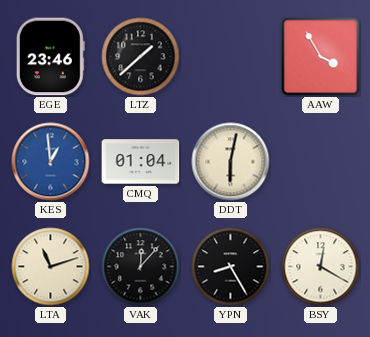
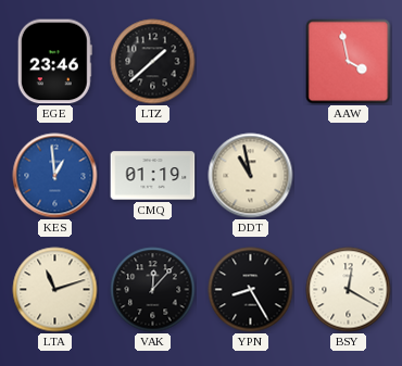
AAW: 3:55 -> 3:58
CMQ: 01:04 -> 01:19
DDT: 6:02 -> 10:58
